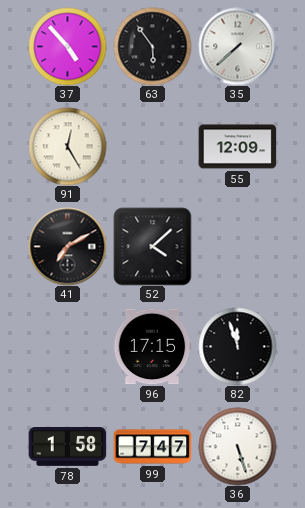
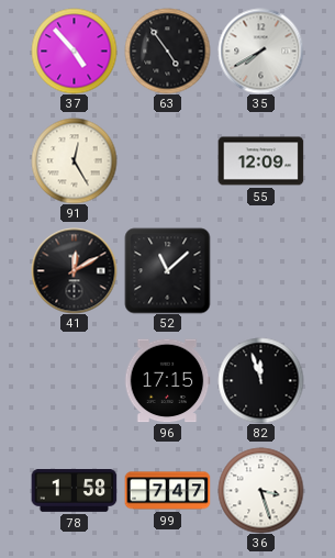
63: 5:54 -> 4:54
35: 7:38 -> 7:40
41: 7:10 -> 12:10
52: 4:08 -> 11:08
36: 5:27 -> 3:27
